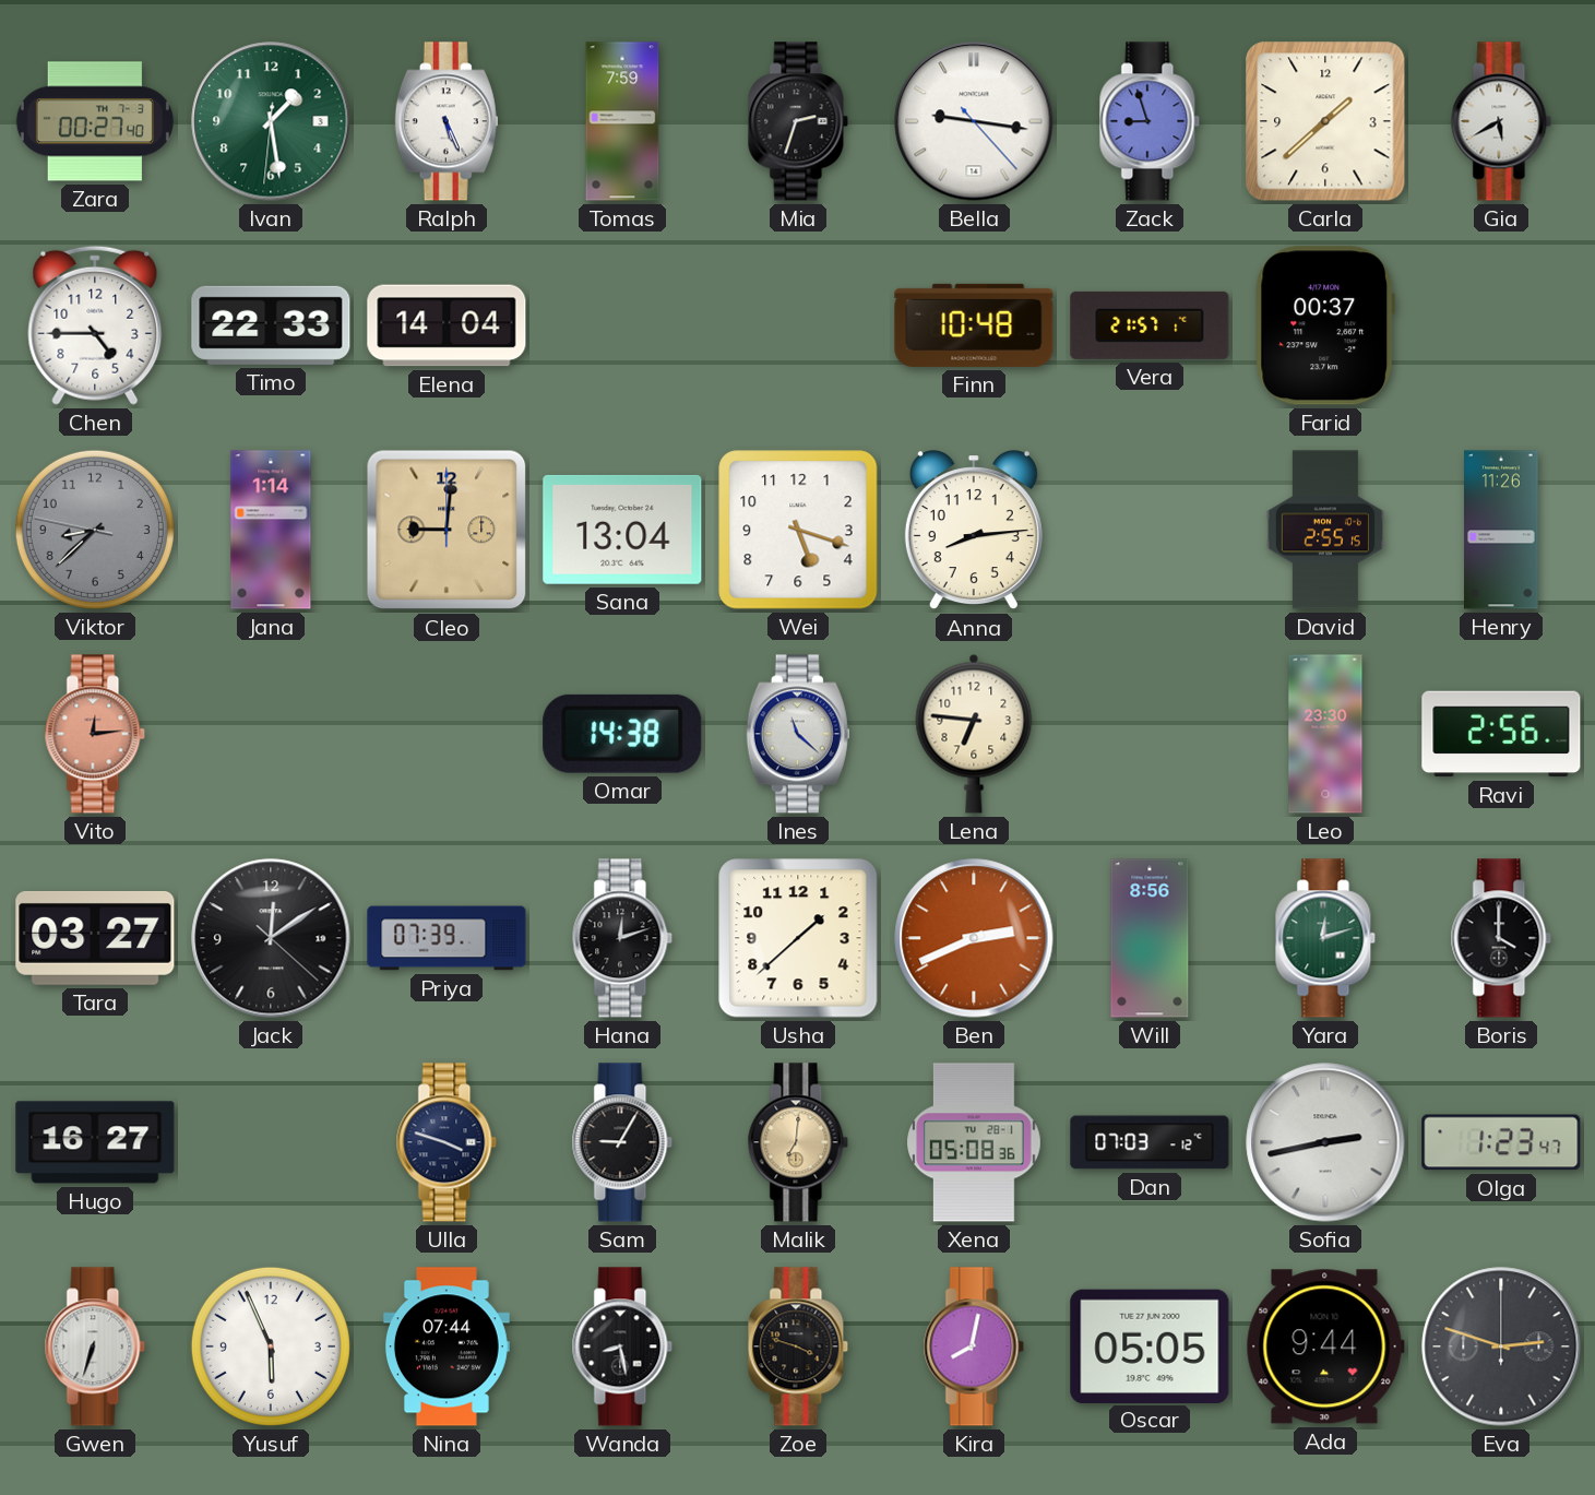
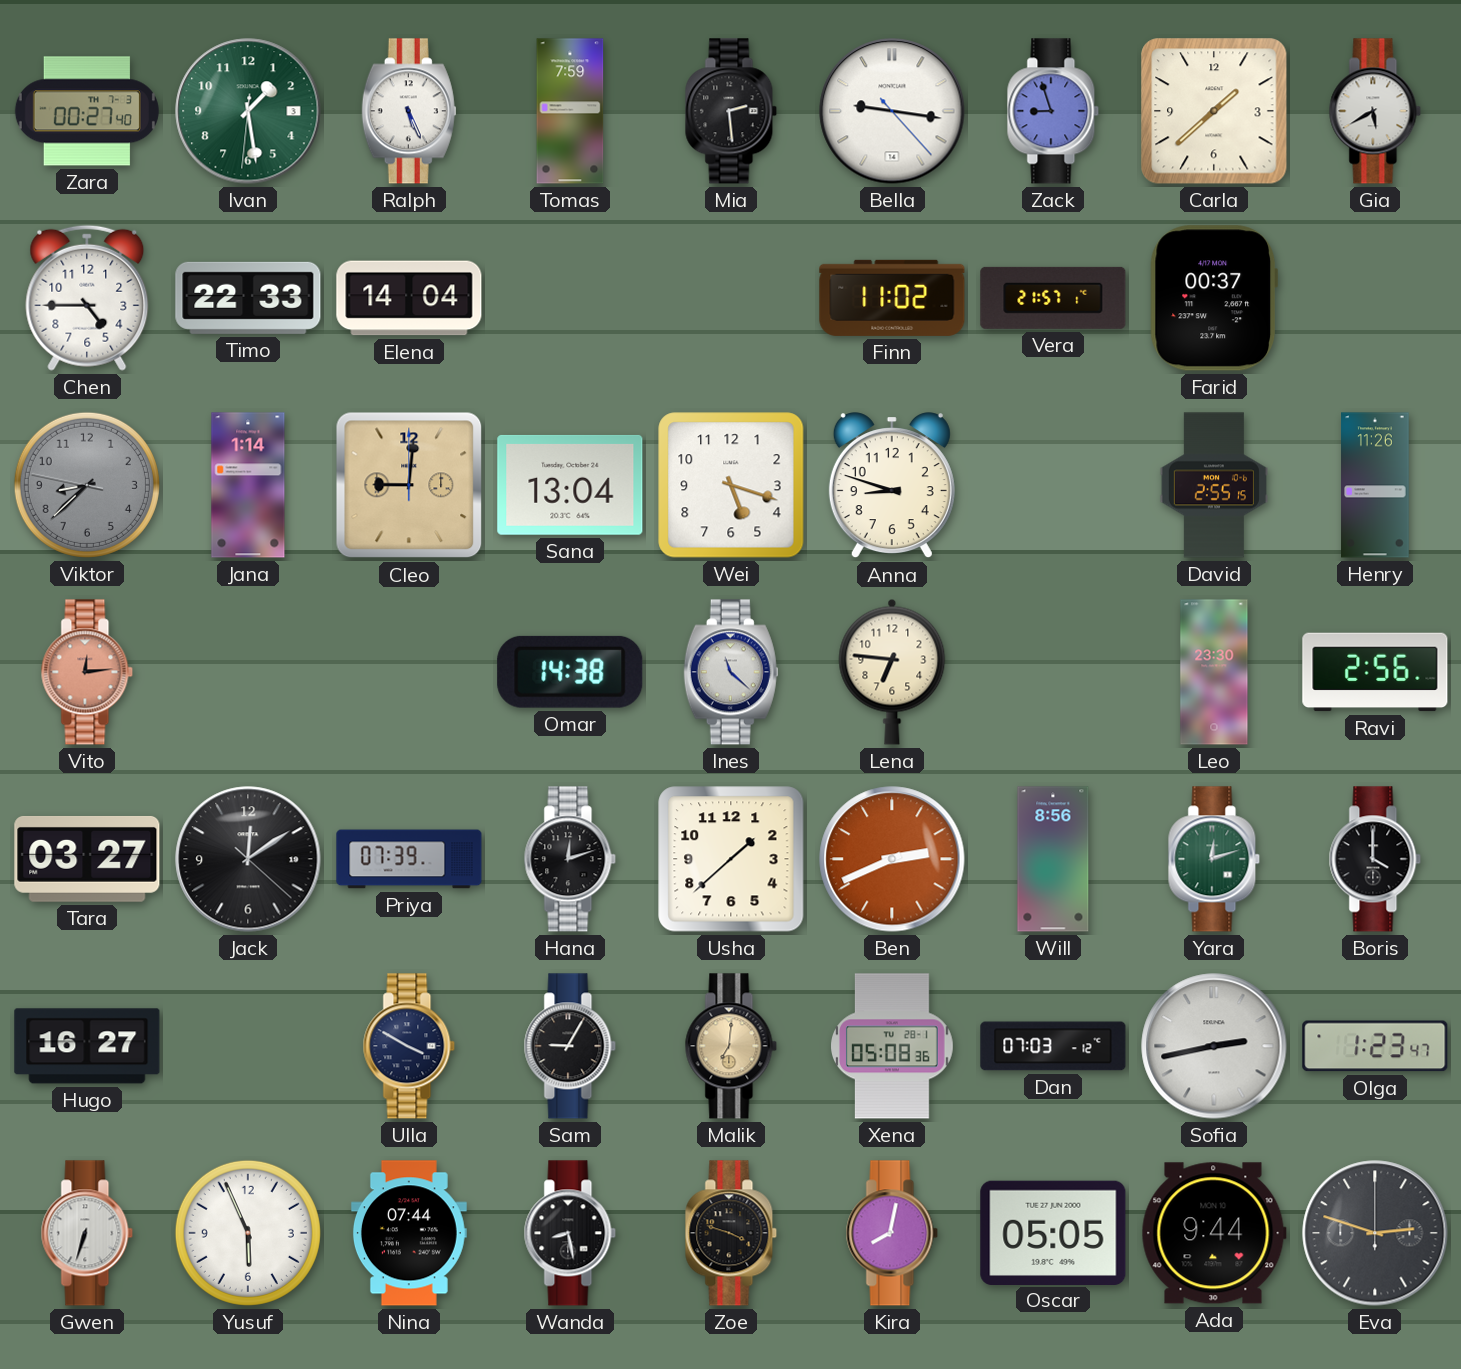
Mia: 2:33 -> 2:29
Finn: 10:48 -> 11:02
Anna: 8:14 -> 8:48
Ulla: 3:48 -> 3:50
